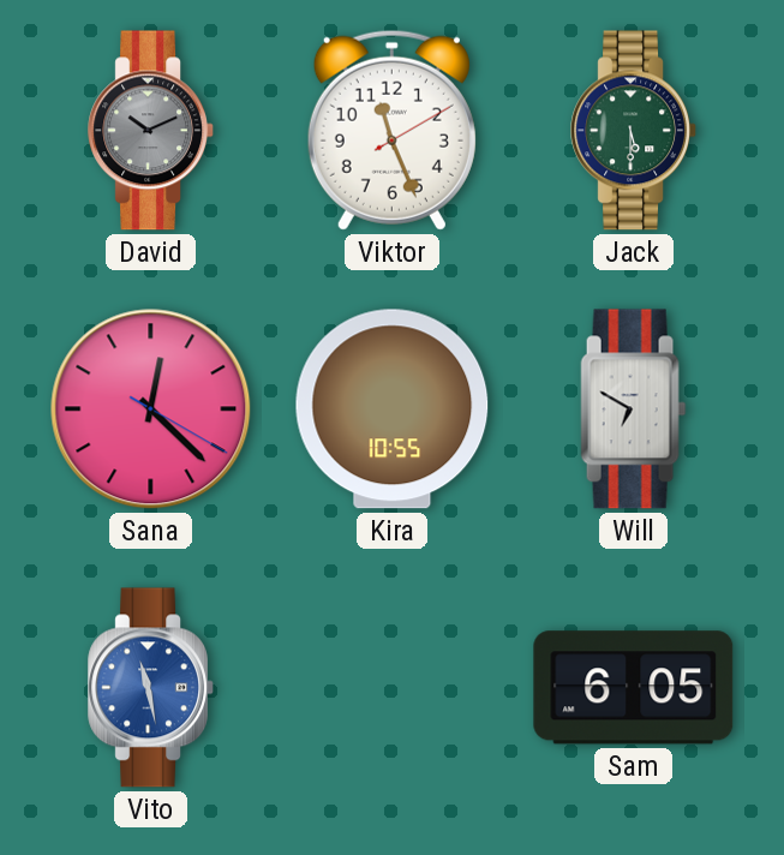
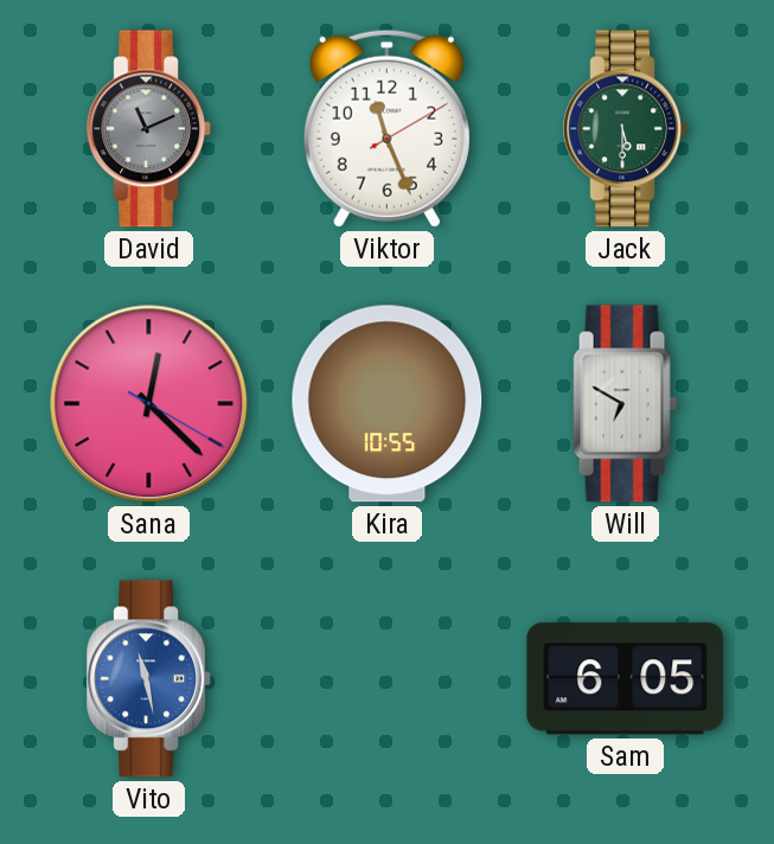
David: 10:11 -> 11:11
